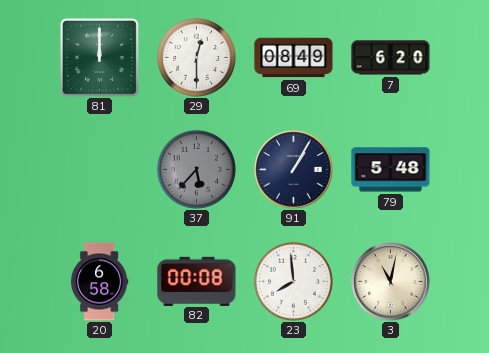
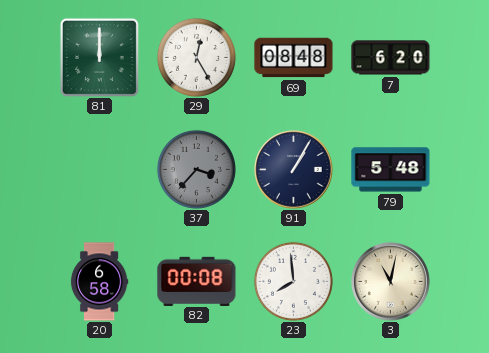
29: 12:30 -> 12:25
69: 08:49 -> 08:48
37: 5:37 -> 3:37
